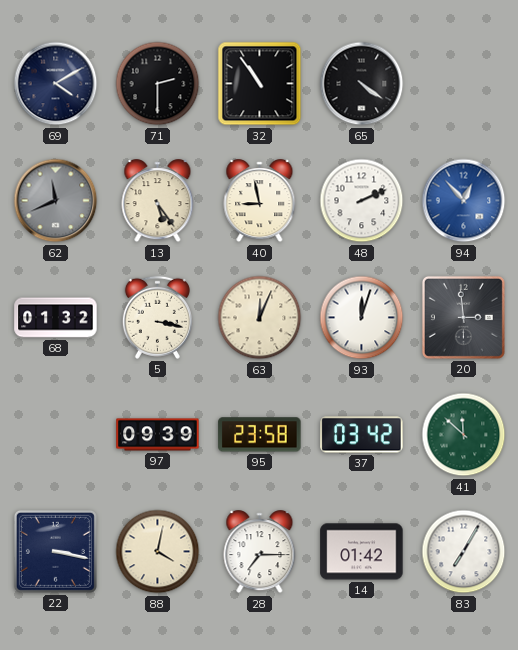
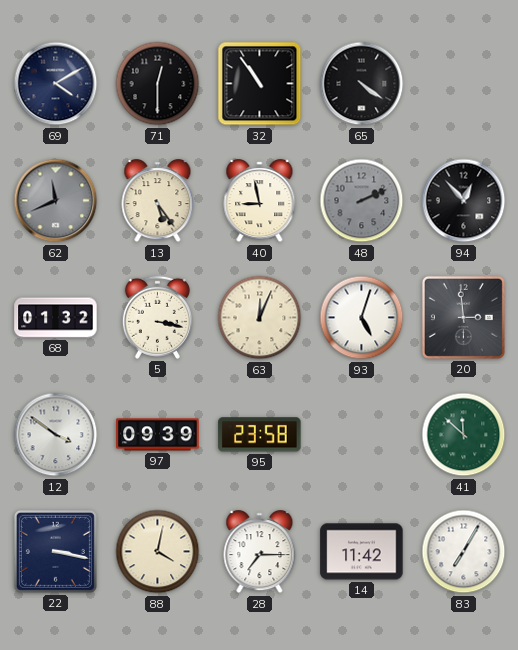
71: 2:30 -> 12:30
48 dial: white -> grey
94 dial: blue -> black
93: 12:03 -> 5:03
12: none -> 3:51
37: 03:42 -> none
14: 01:42 -> 11:42
